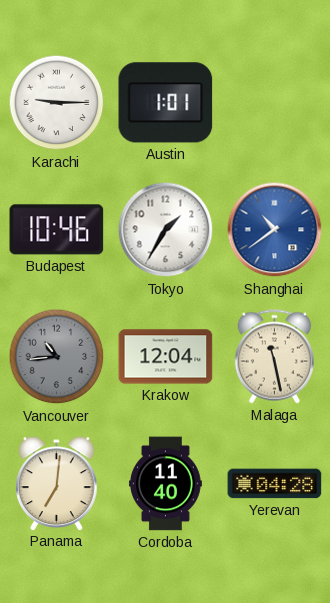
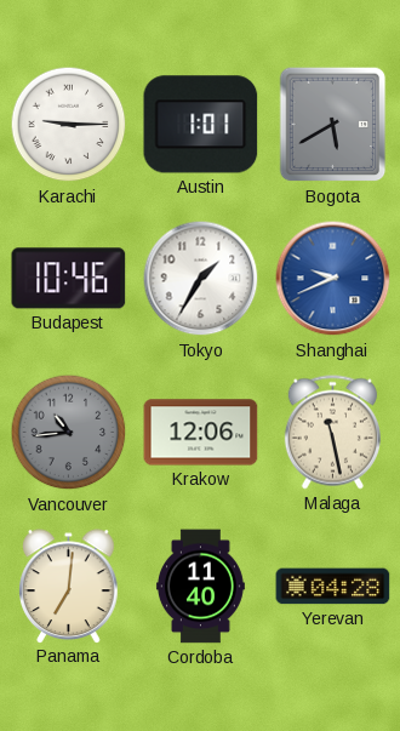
Bogota: none -> 5:40
Shanghai: 10:39 -> 9:41
Krakow: 12:04 -> 12:06
